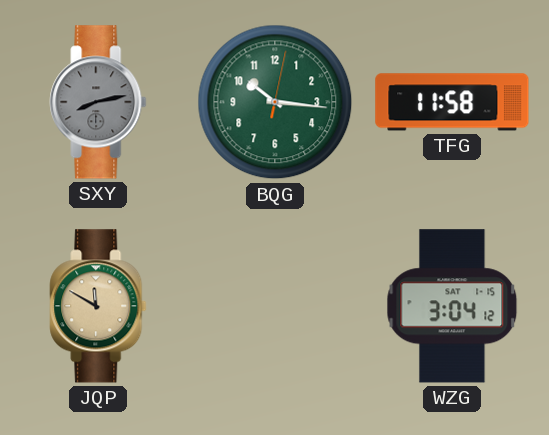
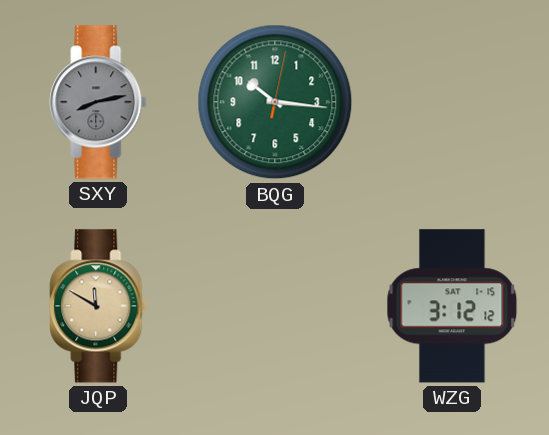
TFG: 11:58 -> none
WZG: 3:04 -> 3:12
